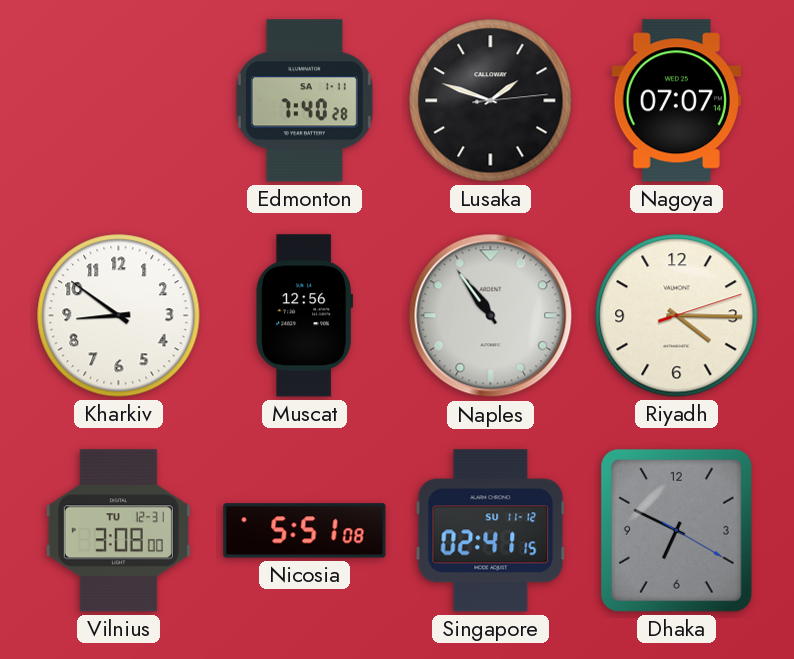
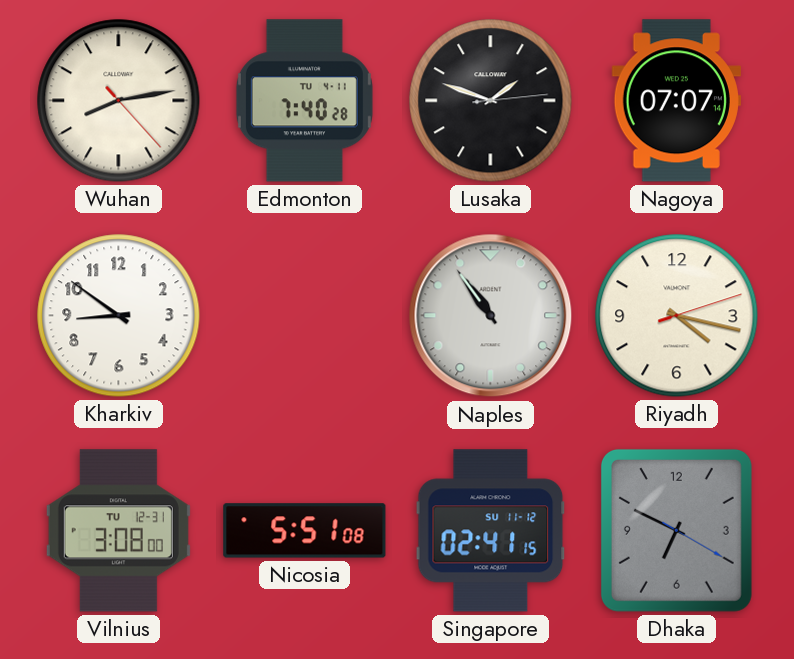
Wuhan: none -> 8:13
Edmonton date: SA 1-11 -> TU 4-11
Muscat: 12:56 -> none
Riyadh: 4:15 -> 4:17
